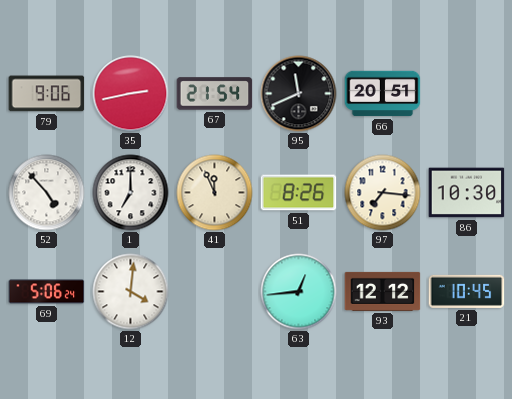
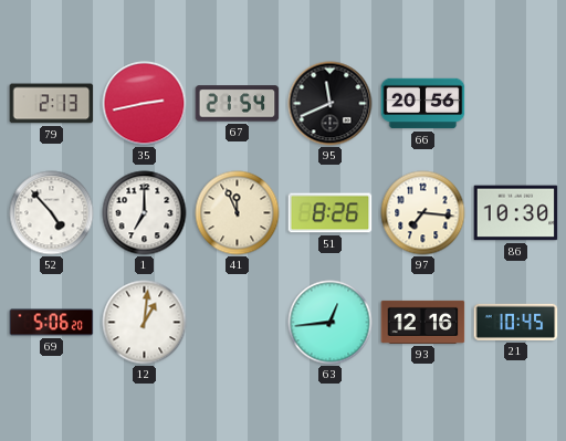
79: 9:06 -> 2:13
66: 20:51 -> 20:56
69: 5:06:24 -> 5:06:20
12: 4:01 -> 1:01
93: 12:12 -> 12:16
